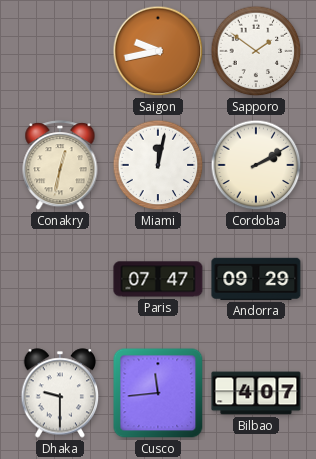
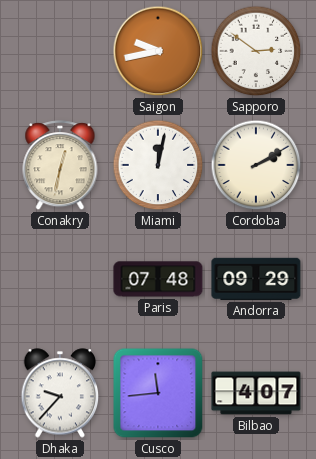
Sapporo: 1:51 -> 2:51
Paris: 07:47 -> 07:48
Dhaka: 9:30 -> 9:37
